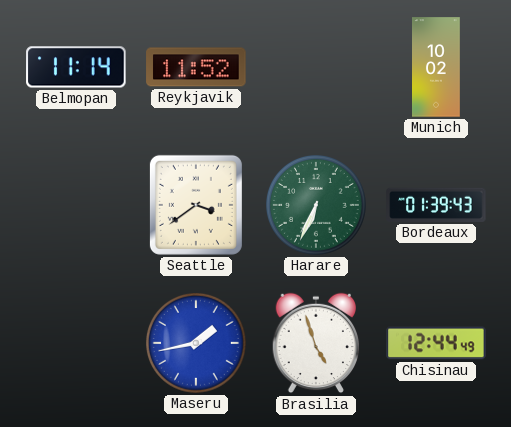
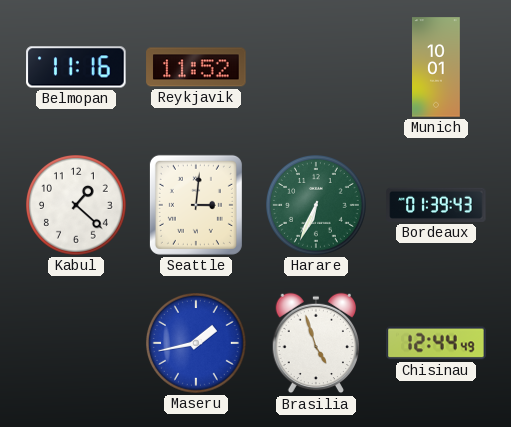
Belmopan: 11:14 -> 11:16
Munich: 10:02 -> 10:01
Kabul: none -> 1:22
Seattle: 3:39 -> 3:01
